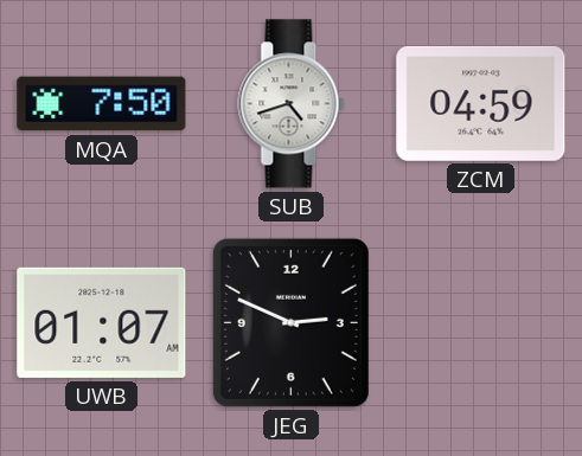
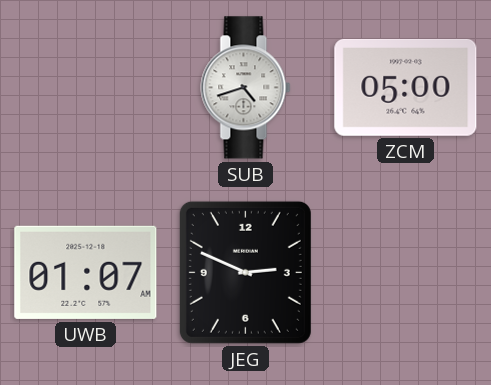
MQA: 7:50 -> none
ZCM: 04:59 -> 05:00
